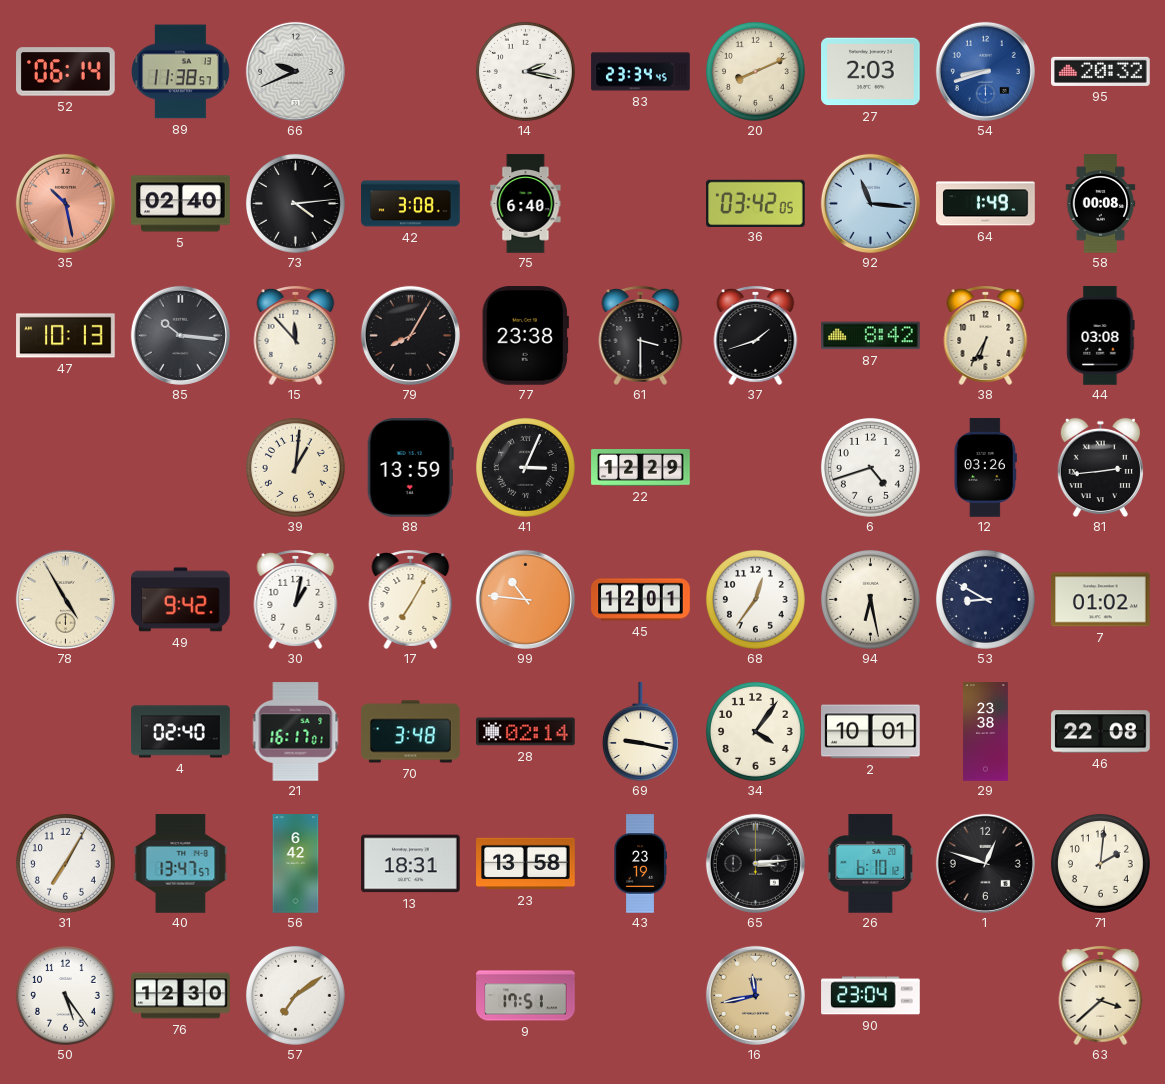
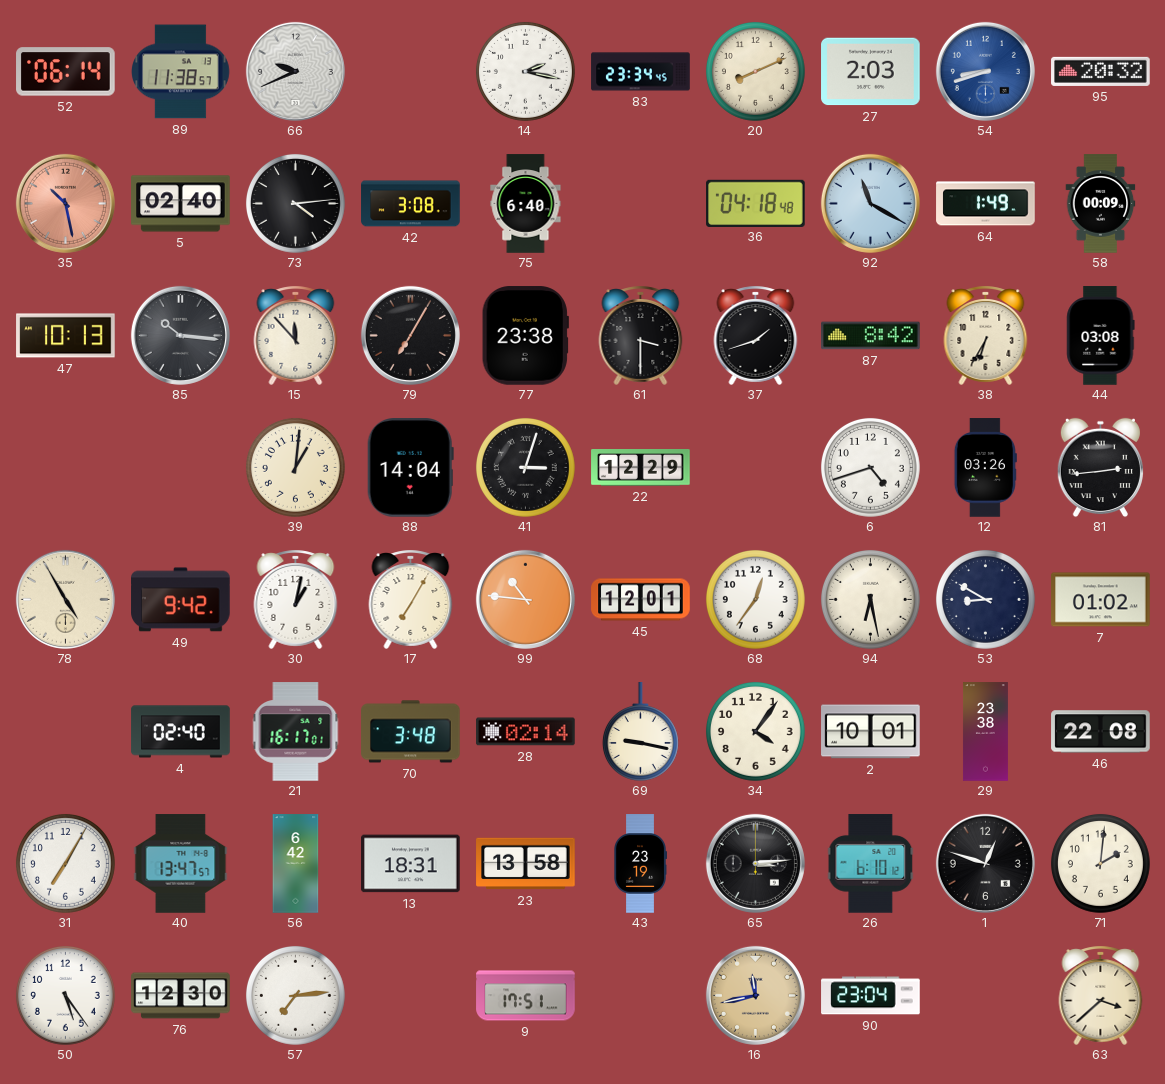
36: 03:42 -> 04:18
92: 11:16 -> 11:20
58: 00:08 -> 00:09
79: 8:05 -> 7:05
88: 13:59 -> 14:04
41: 3:04 -> 3:03
57: 7:09 -> 7:14
